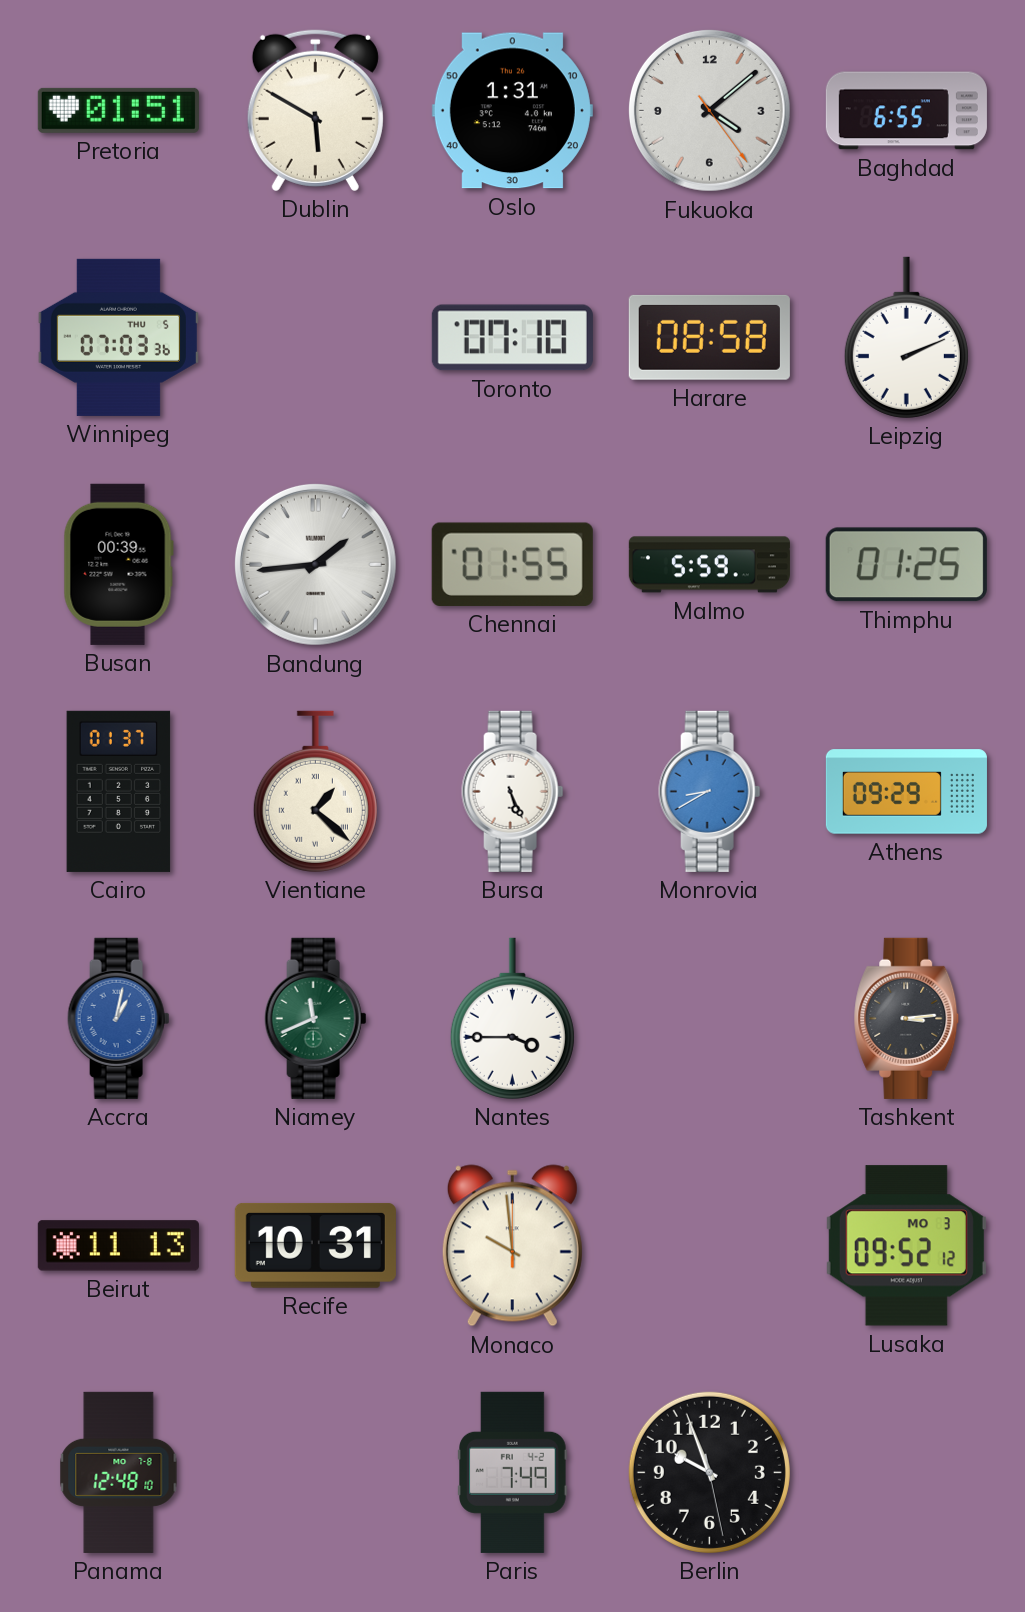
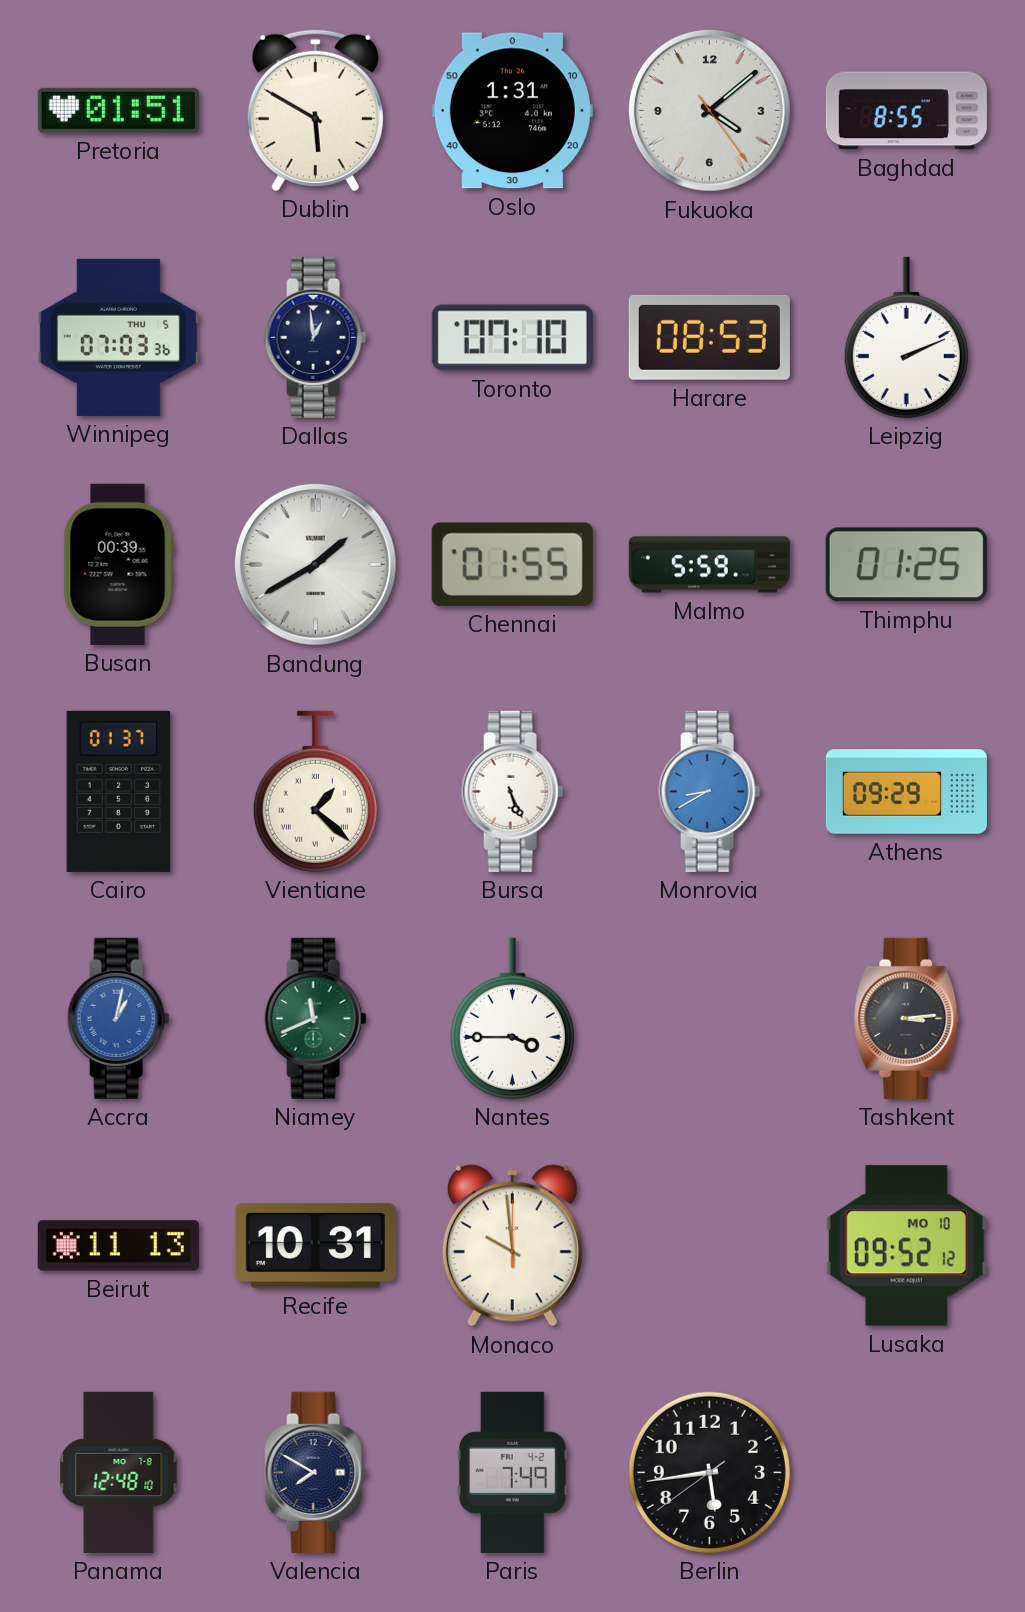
Baghdad: 6:55 -> 8:55
Dallas: none -> 12:59
Harare: 08:58 -> 08:53
Bandung: 1:44 -> 1:40
Lusaka date: MO 3 -> MO 10
Valencia: none -> 7:50
Berlin: 9:56 -> 5:43
